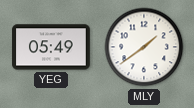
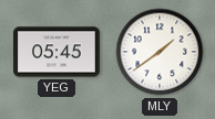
YEG: 05:49 -> 05:45
